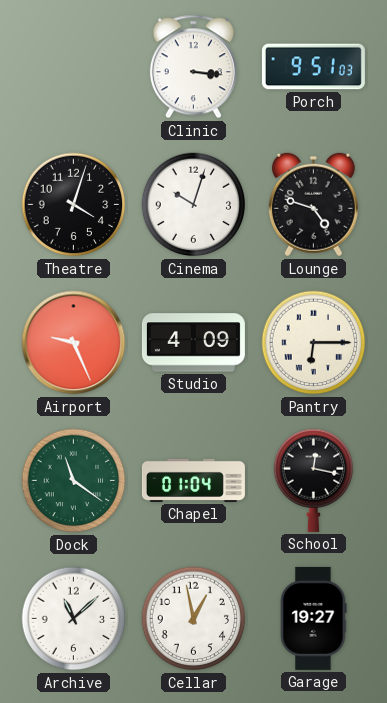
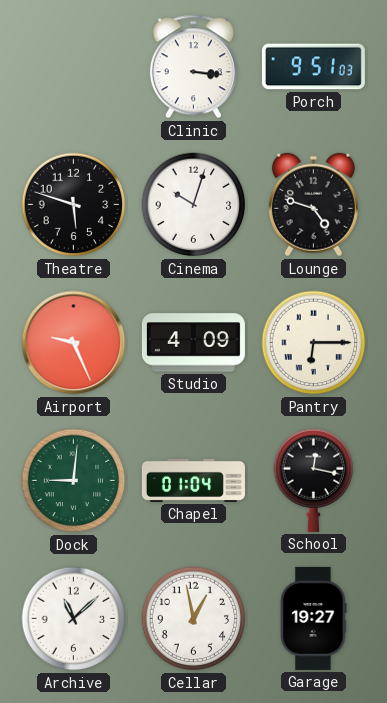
Theatre: 4:03 -> 5:48
Dock: 11:21 -> 9:01
